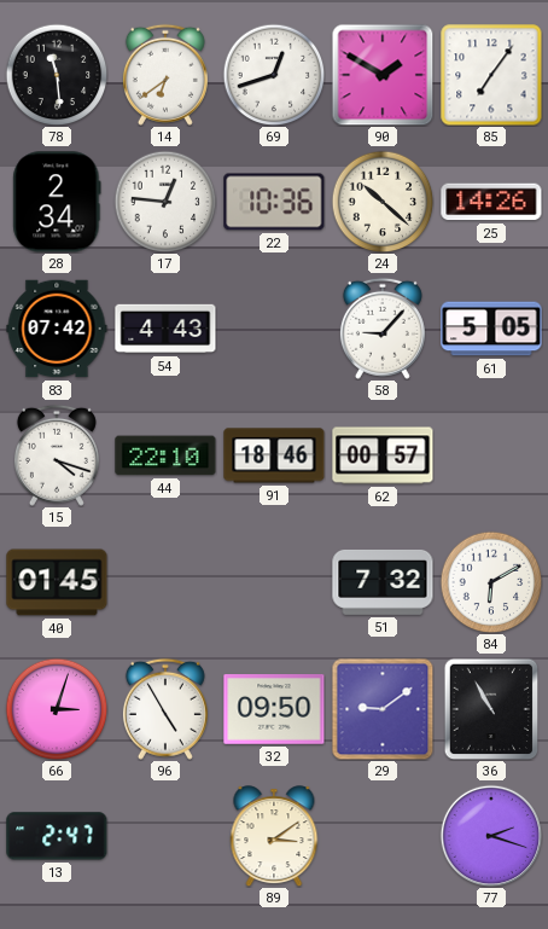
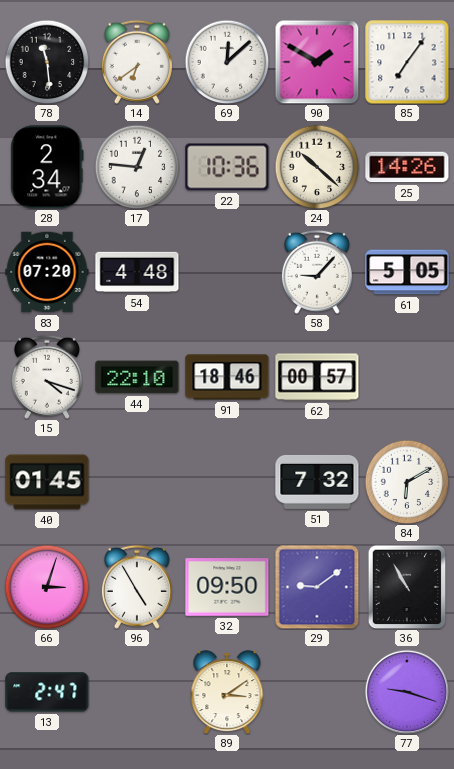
69: 12:42 -> 12:08
83: 07:42 -> 07:20
54: 4:43 -> 4:48
77: 2:18 -> 9:18
